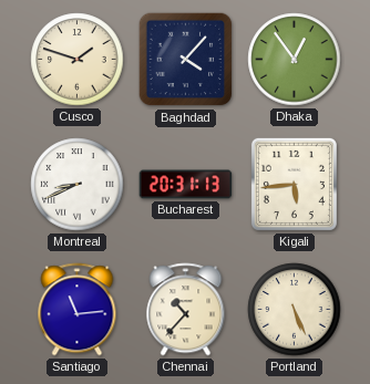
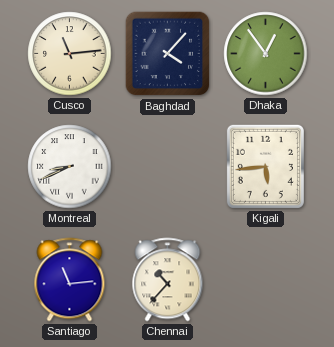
Cusco: 1:48 -> 11:14
Bucharest: 20:31 -> none
Portland: 5:26 -> none
